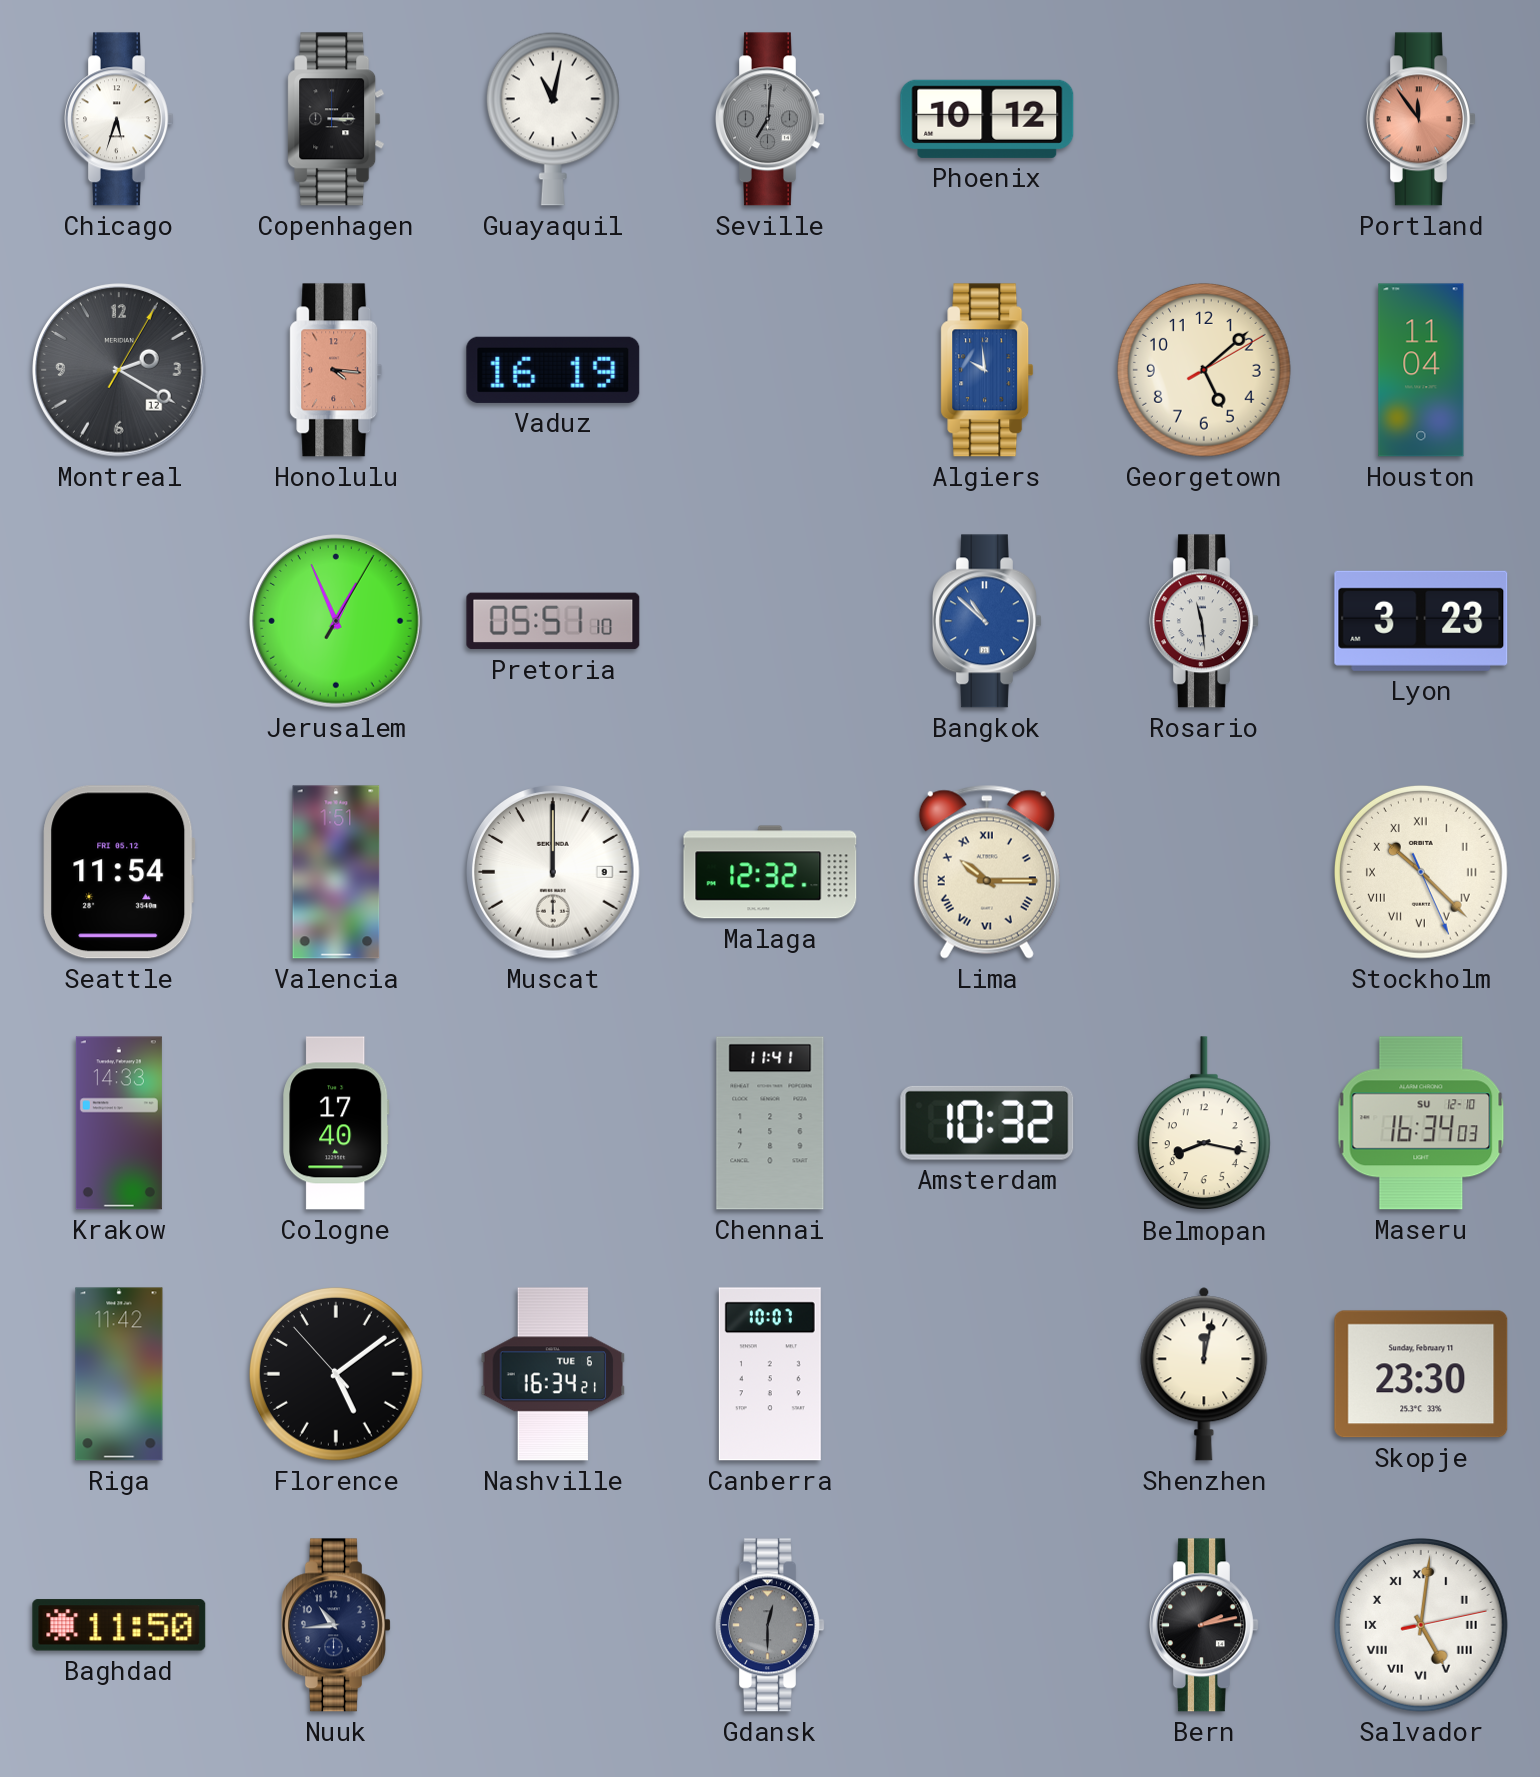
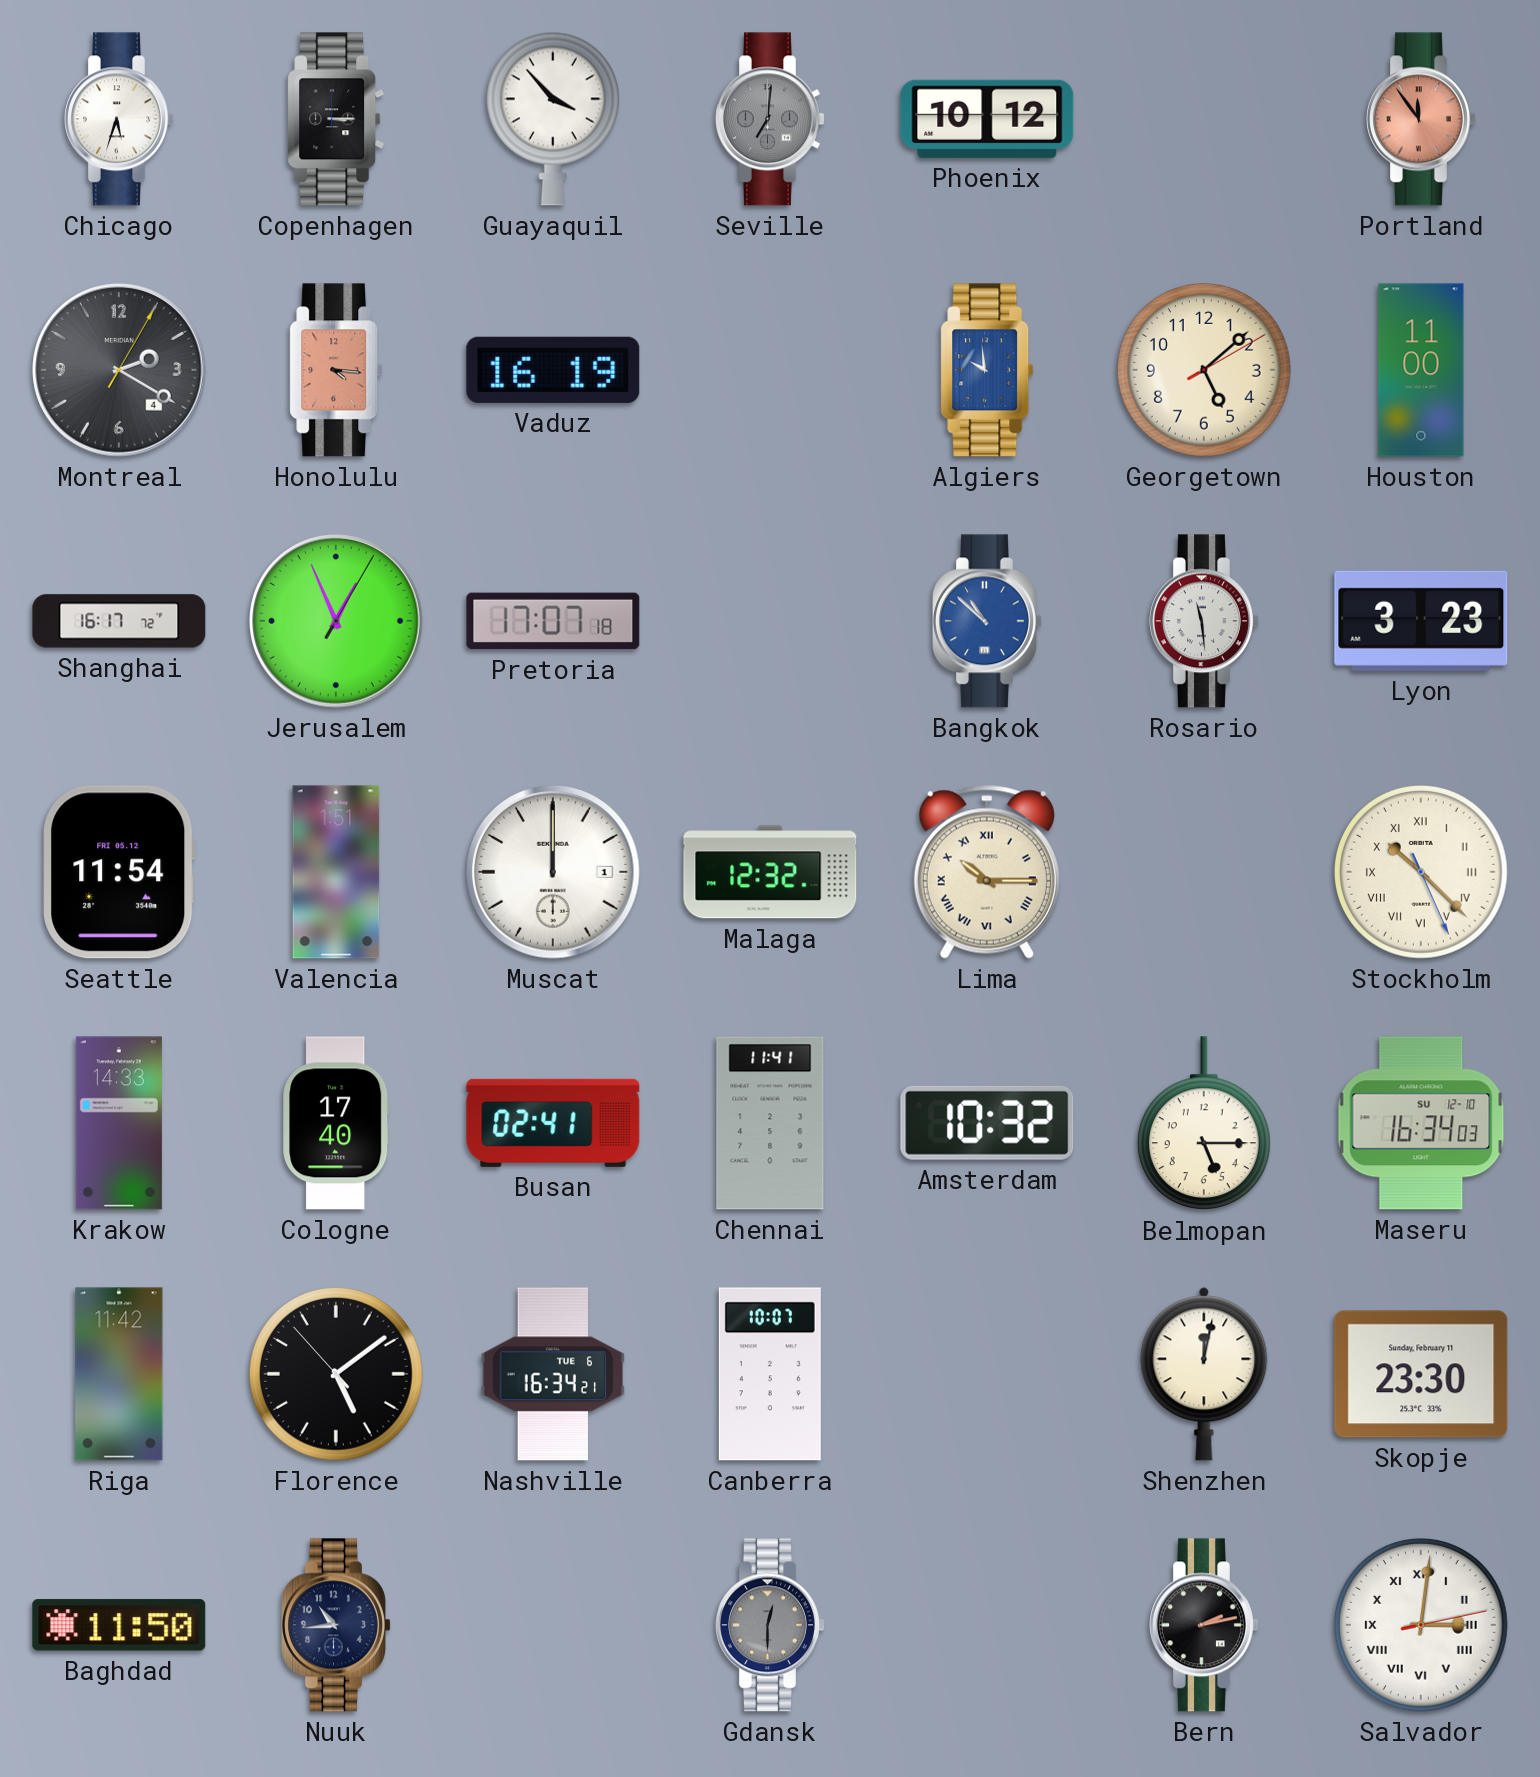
Guayaquil: 11:02 -> 3:53
Montreal date: 12 -> 4
Houston: 11:04 -> 11:00
Shanghai: none -> 16:17
Pretoria: 05:51 -> 17:07
Muscat date: 9 -> 1
Busan: none -> 02:41
Belmopan: 8:17 -> 5:15
Salvador: 5:01 -> 3:01
